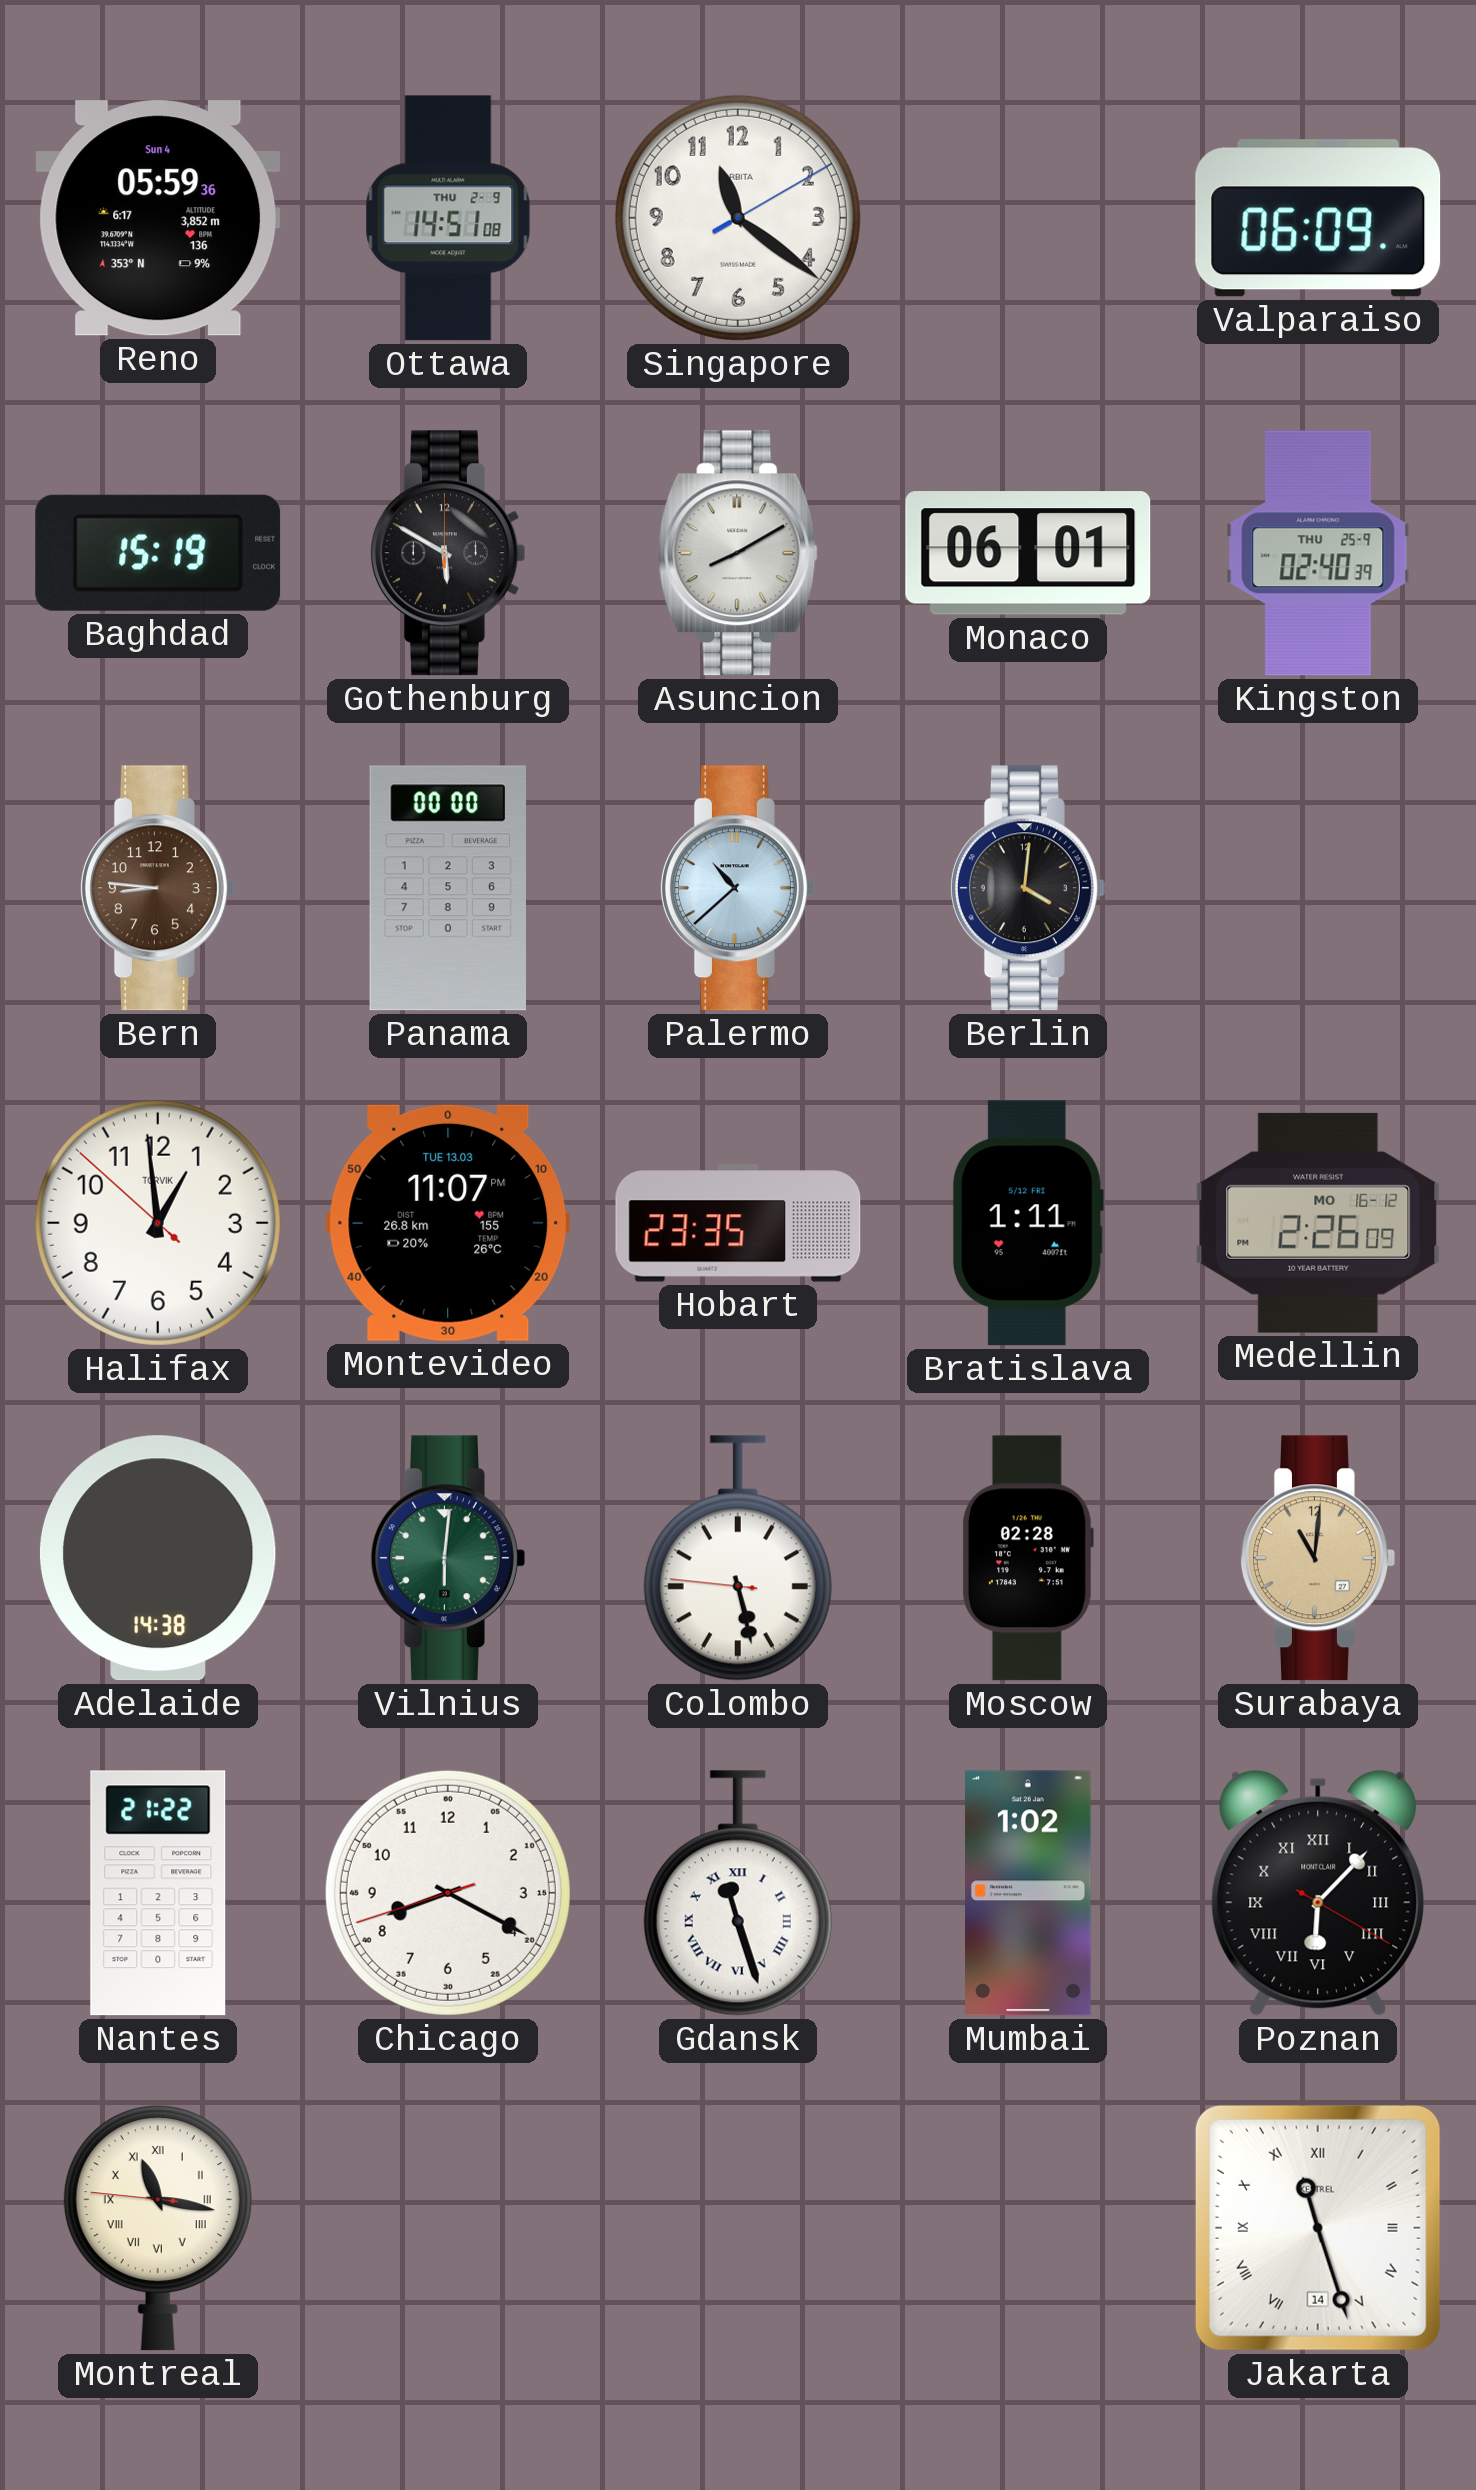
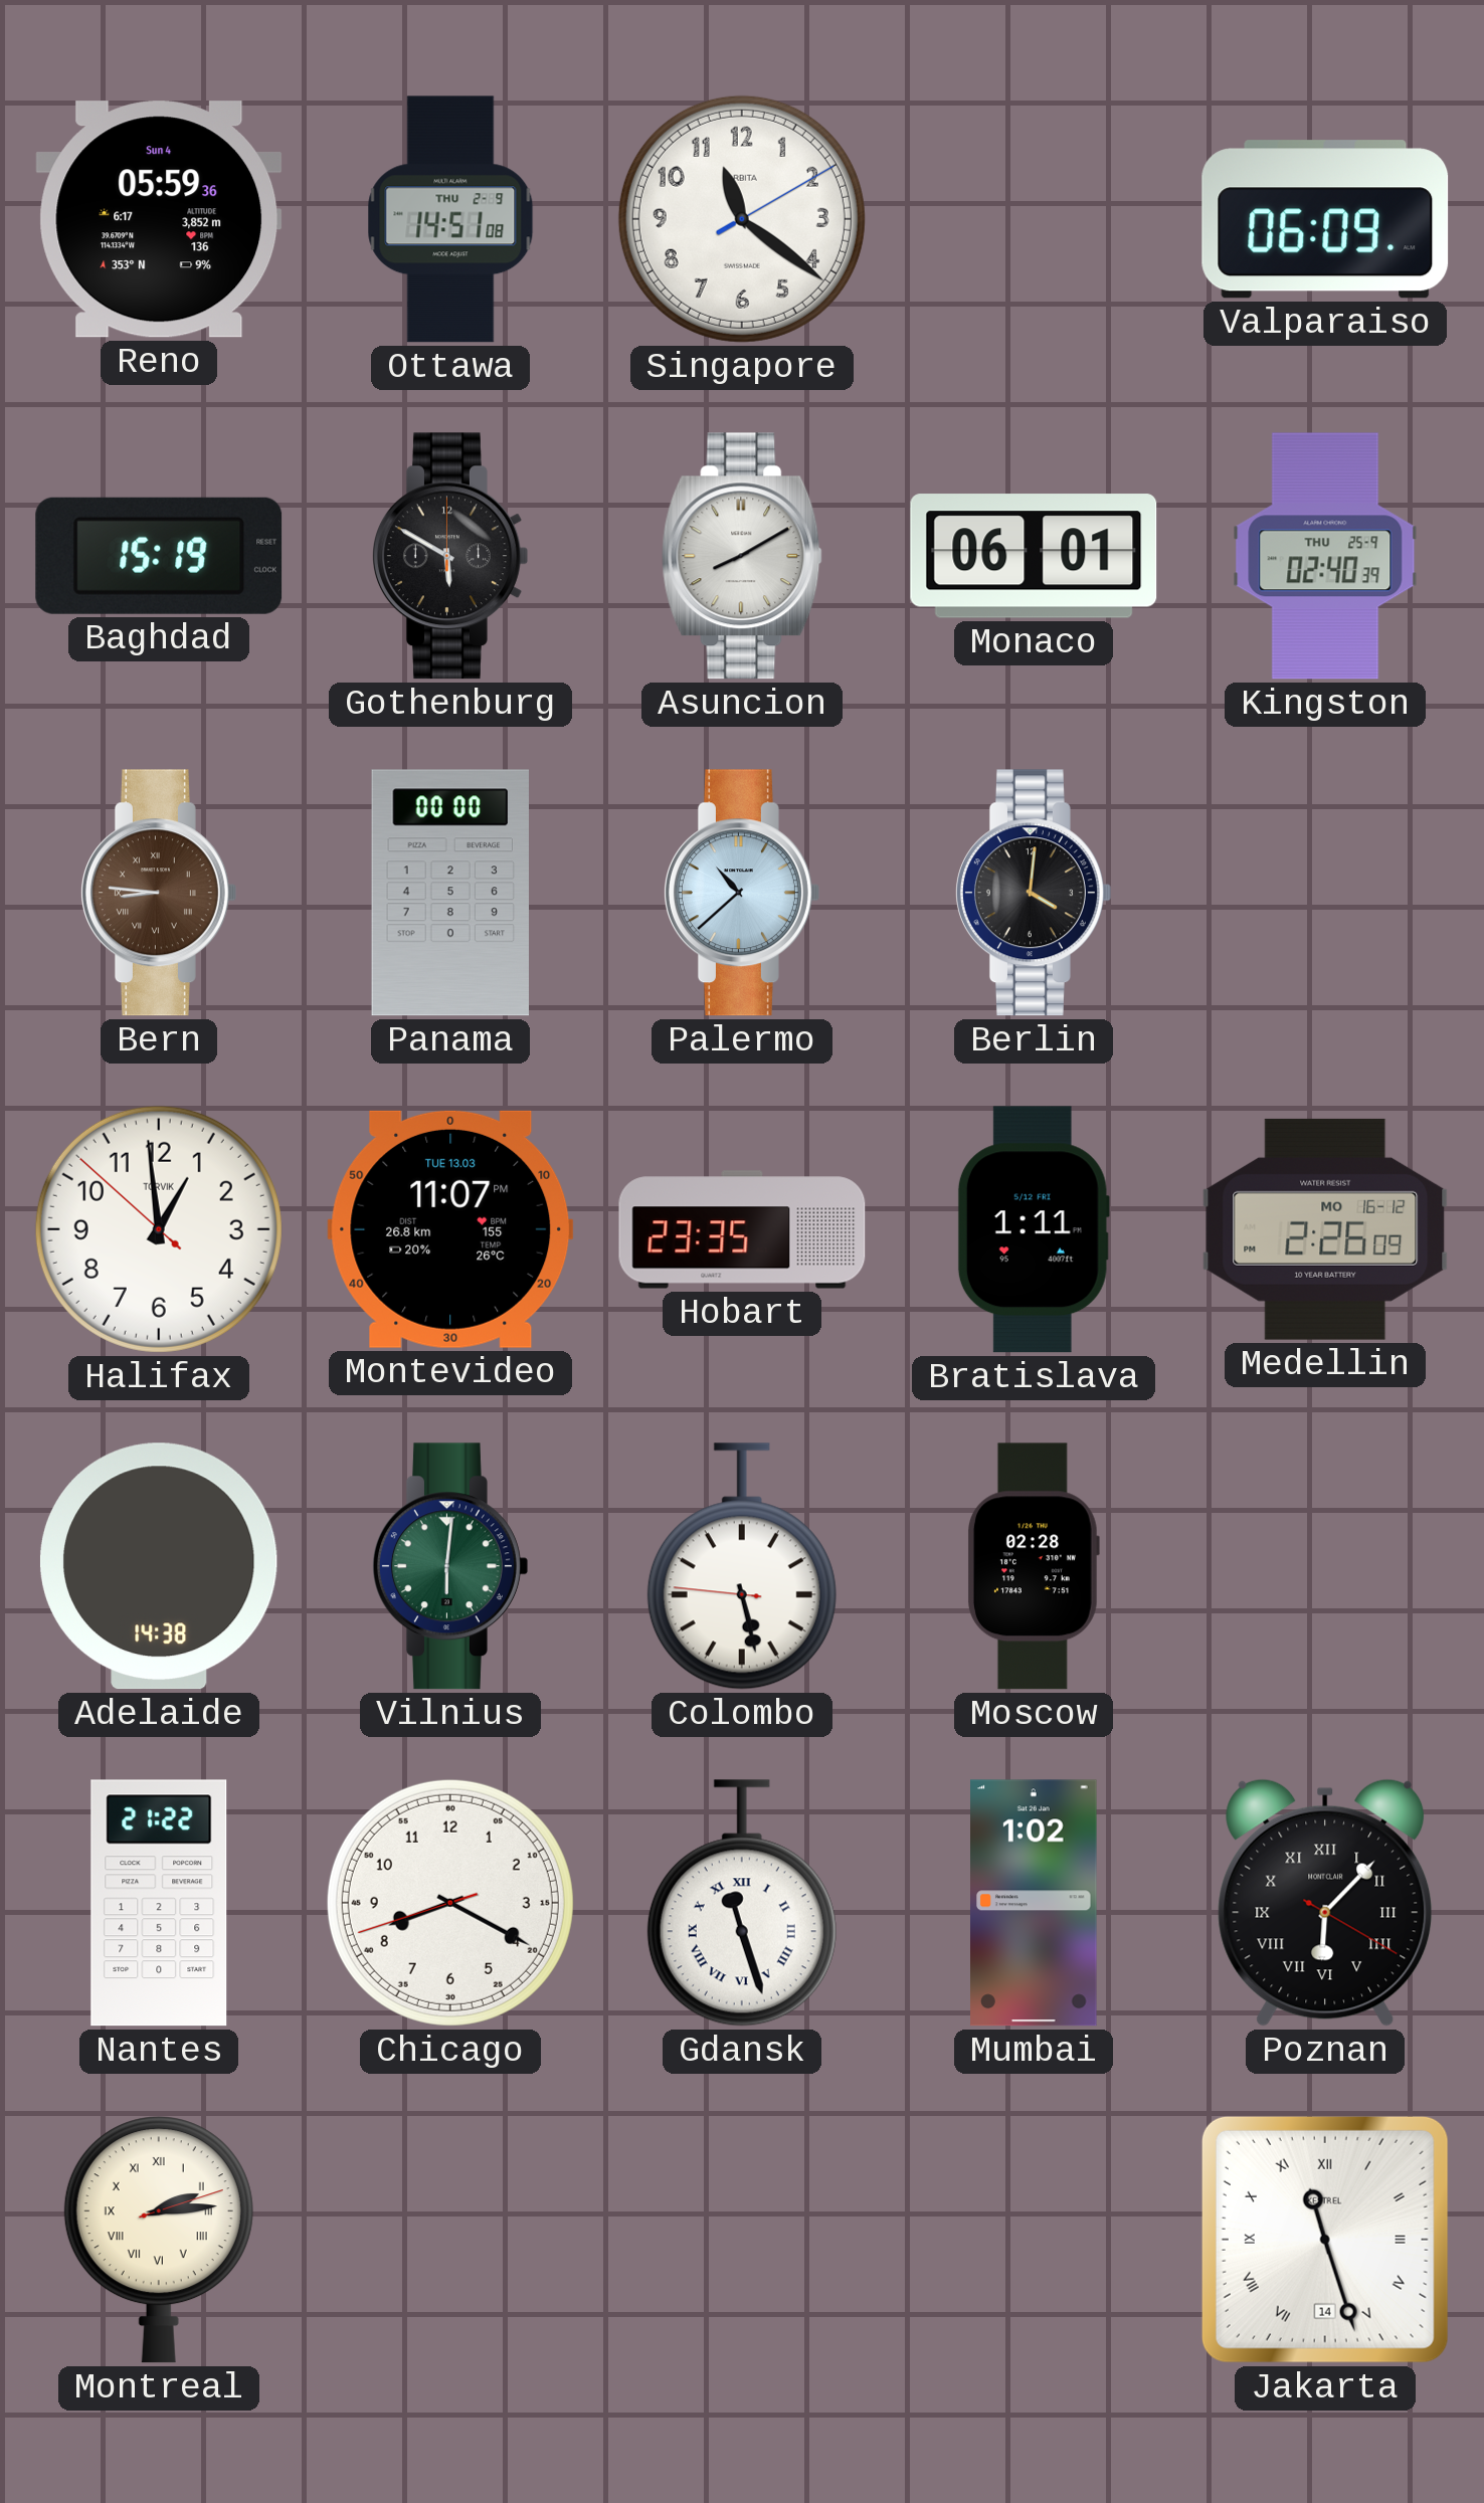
Bern numerals: Arabic -> Roman
Surabaya: 11:01 -> none
Montreal: 11:16 -> 2:14
